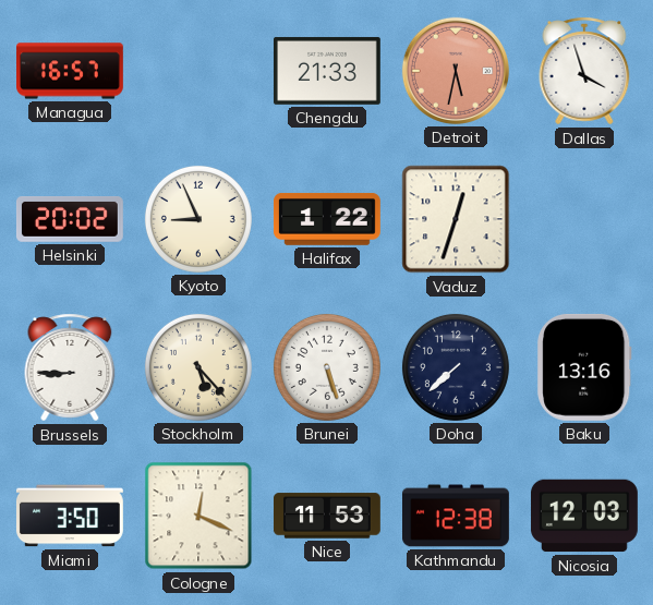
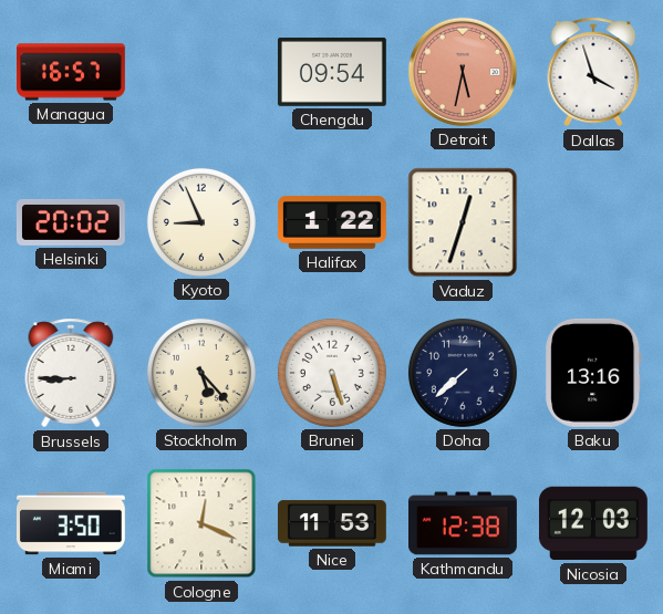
Chengdu: 21:33 -> 09:54
